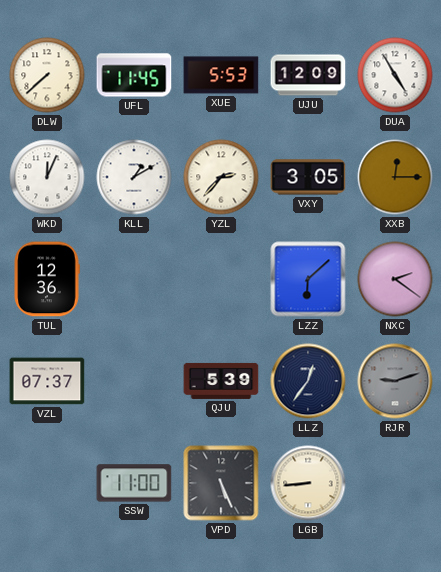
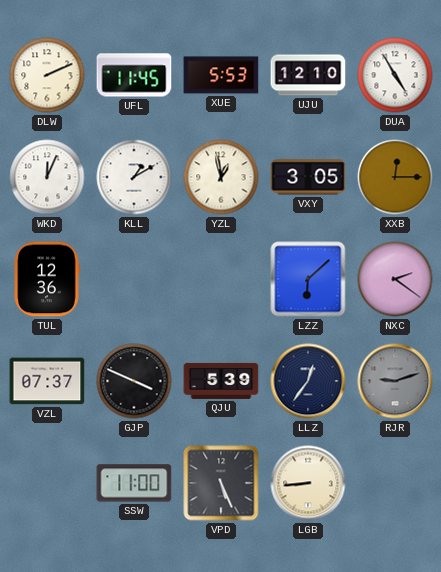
DLW: 7:38 -> 2:11
UJU: 12:09 -> 12:10
YZL: 2:37 -> 12:58
GJP: none -> 3:49
